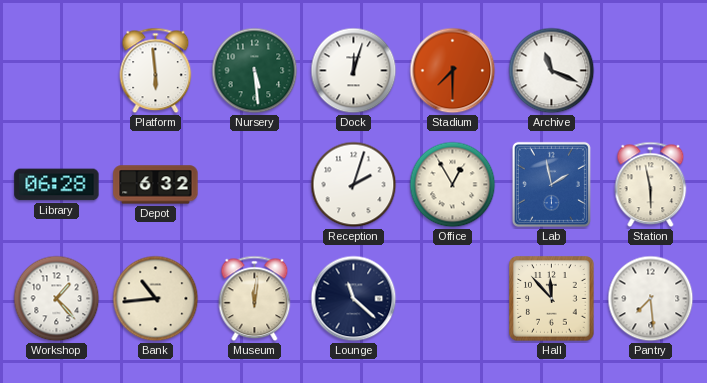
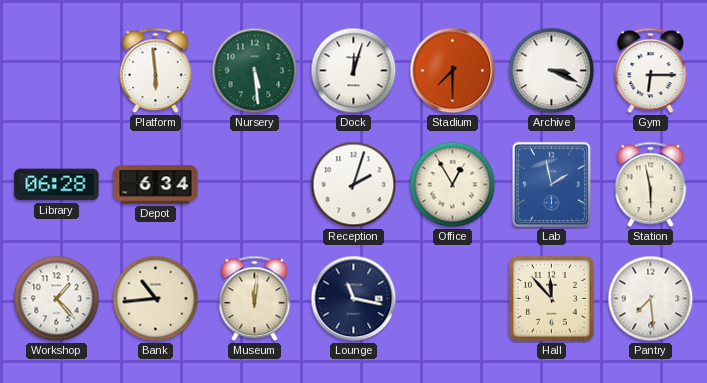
Archive: 11:19 -> 3:19
Gym: none -> 6:15
Depot: 6:32 -> 6:34
Lounge: 11:22 -> 11:17
